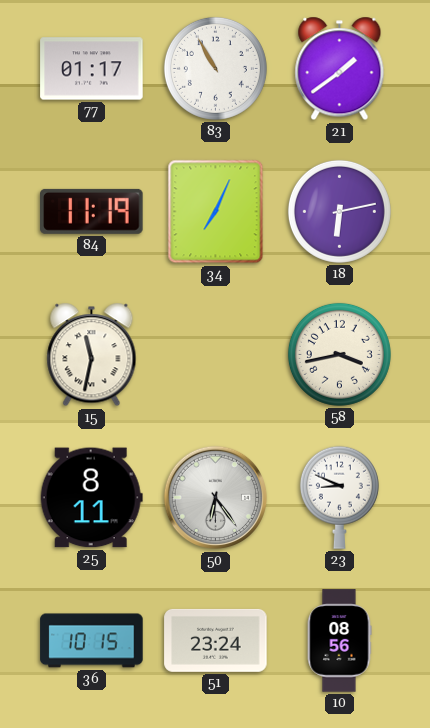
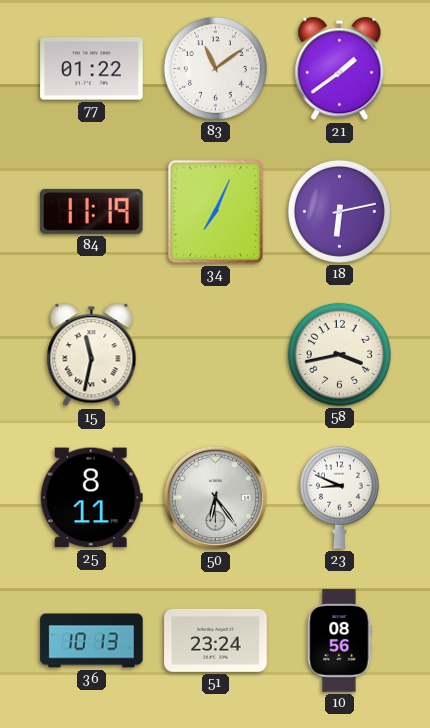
77: 01:17 -> 01:22
83: 10:55 -> 11:09
36: 10:15 -> 10:13
